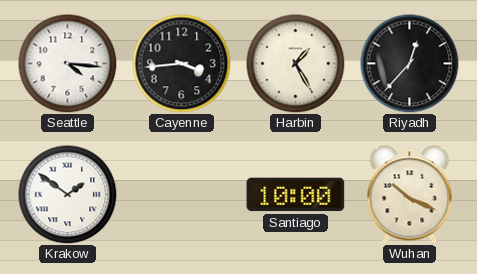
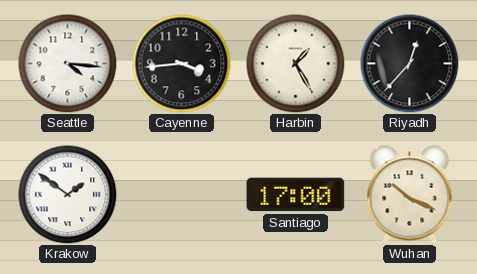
Santiago: 10:00 -> 17:00
